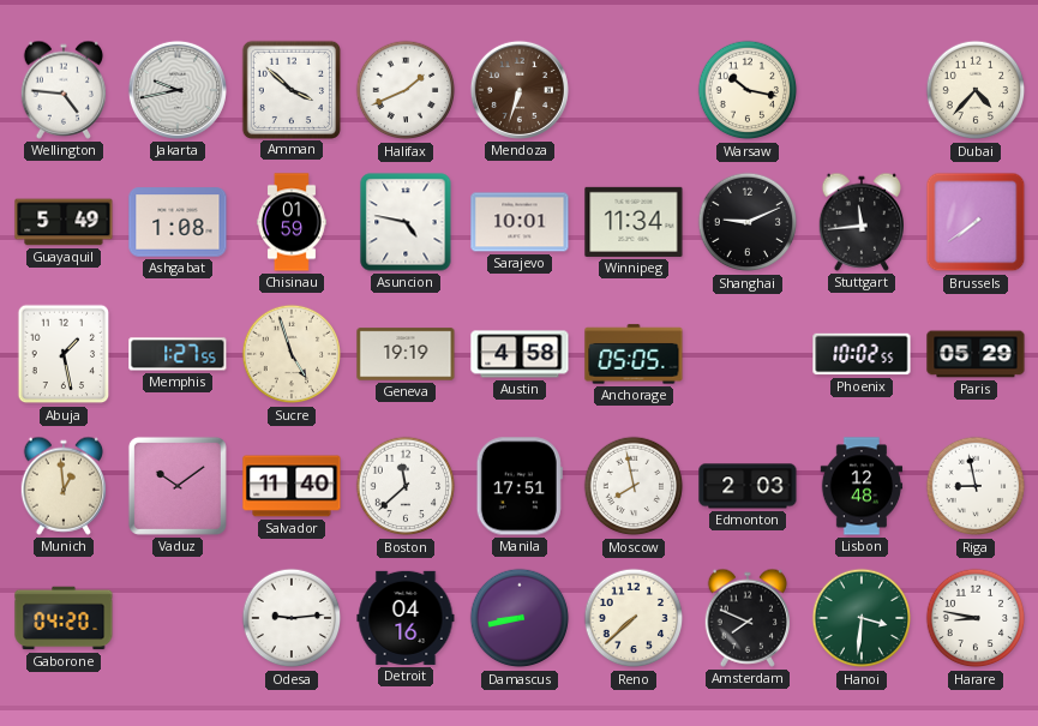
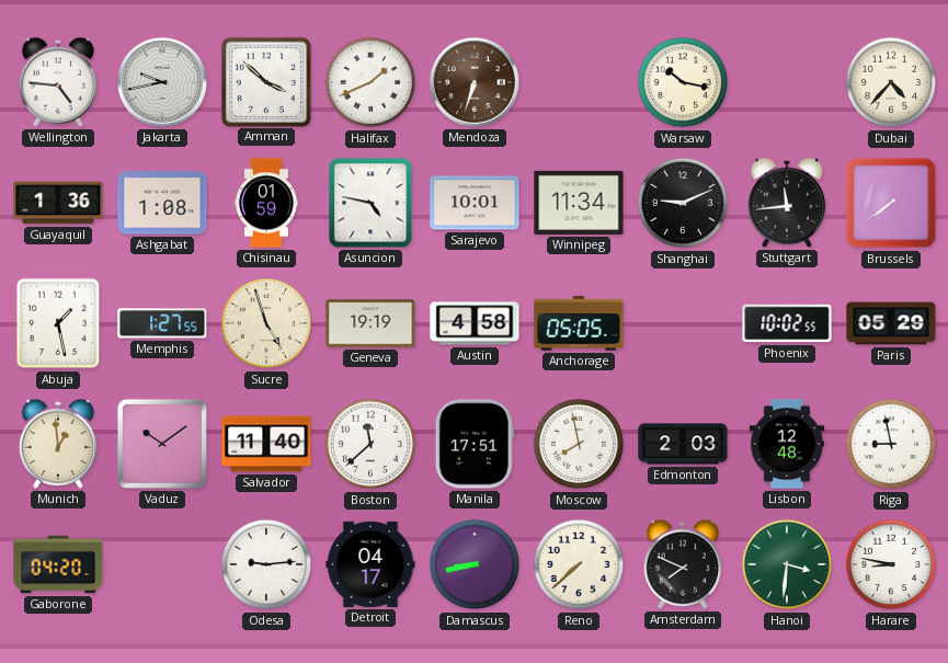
Guayaquil: 5:49 -> 1:36
Detroit: 04:16 -> 04:17
